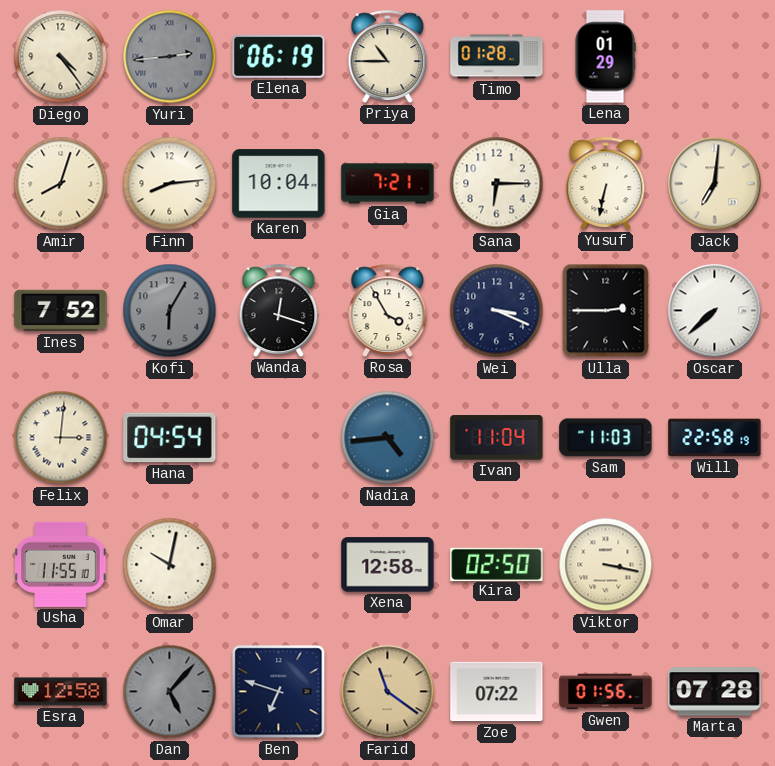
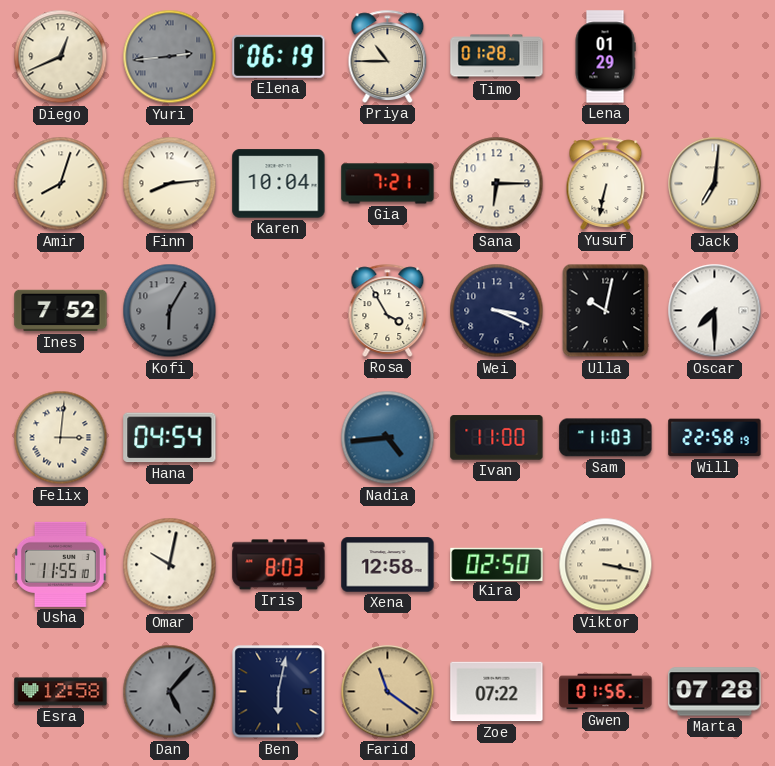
Diego: 4:24 -> 12:41
Wanda: 12:18 -> none
Ulla: 2:45 -> 10:02
Oscar: 7:38 -> 7:30
Ivan: 11:04 -> 11:00
Iris: none -> 8:03
Ben: 6:48 -> 6:02
